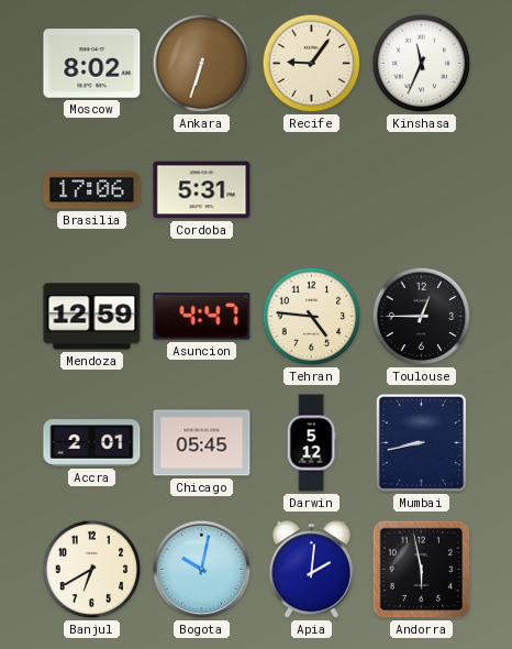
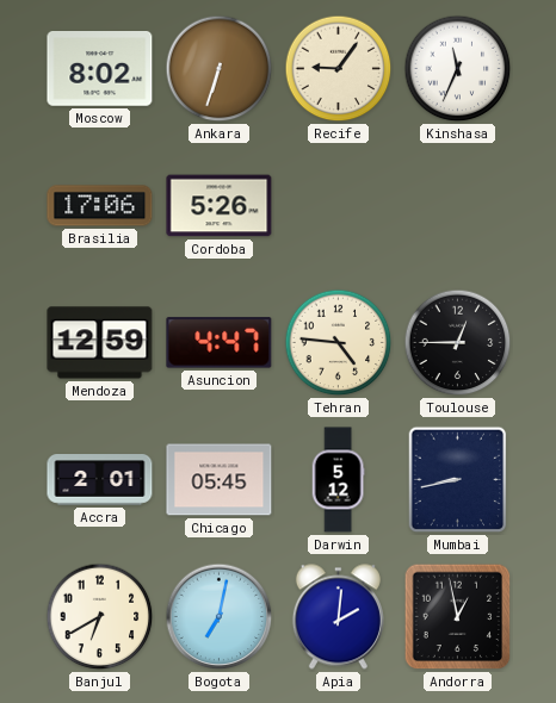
Cordoba: 5:31 -> 5:26
Bogota: 10:02 -> 7:02
Andorra: 5:58 -> 12:58
